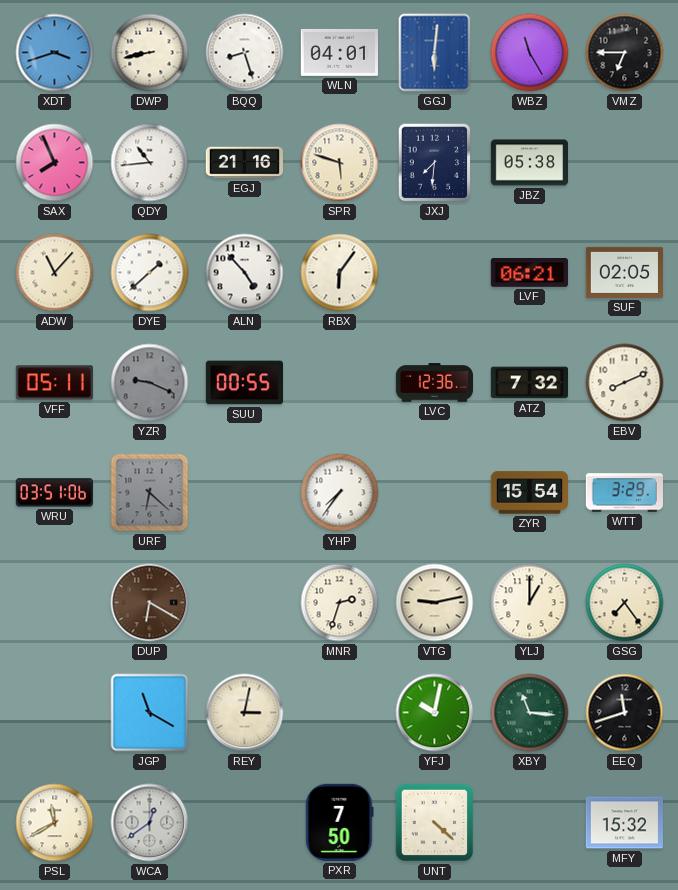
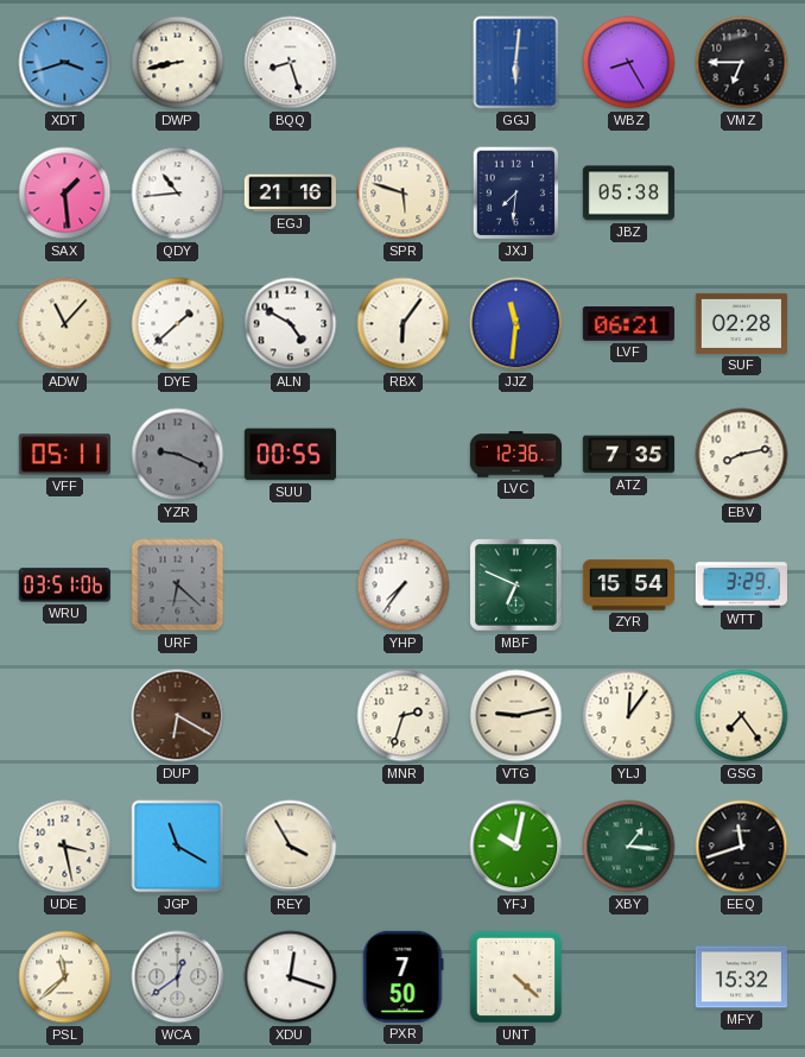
WLN: 04:01 -> none
WBZ: 11:25 -> 8:25
SAX: 7:56 -> 1:29
ALN: 4:53 -> 4:50
JJZ: none -> 11:31
SUF: 02:05 -> 02:28
ATZ: 7:32 -> 7:35
EBV: 8:11 -> 8:13
MBF: none -> 6:49
YLJ: 1:00 -> 12:06
UDE: none -> 3:28
REY: 3:02 -> 3:55
XBY: 11:16 -> 1:16
PSL: 11:40 -> 11:38
XDU: none -> 12:18
